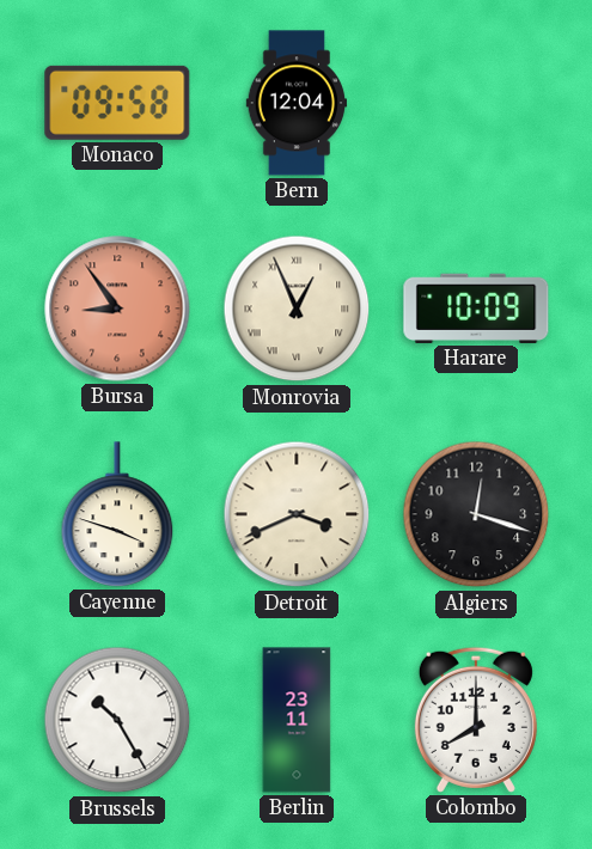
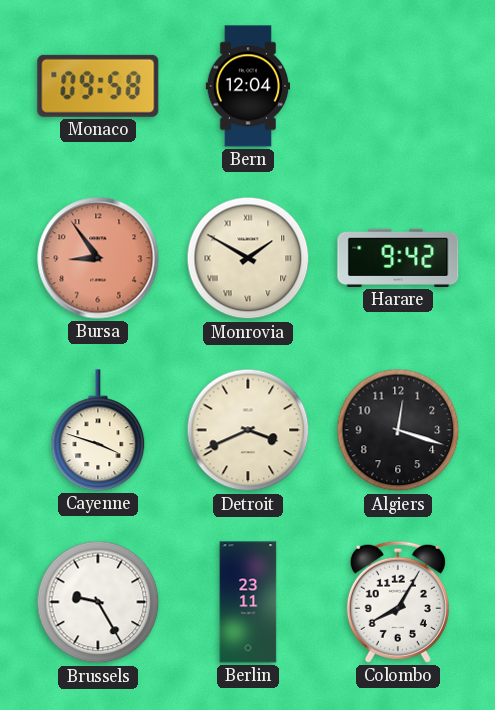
Monrovia: 12:56 -> 1:50
Harare: 10:09 -> 9:42
Brussels: 10:25 -> 9:25
Colombo: 8:00 -> 8:05
